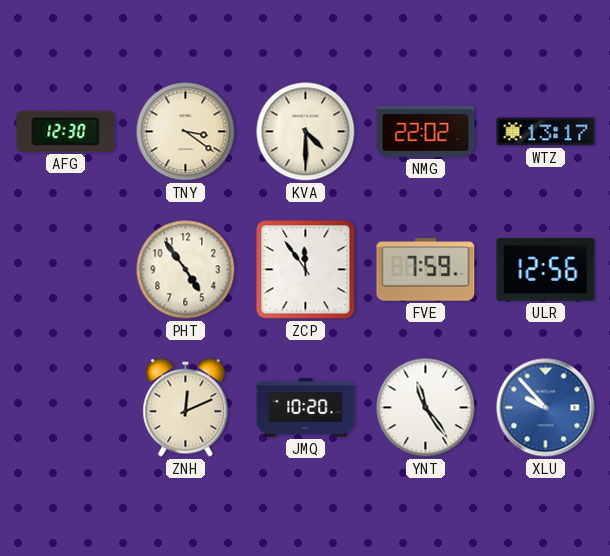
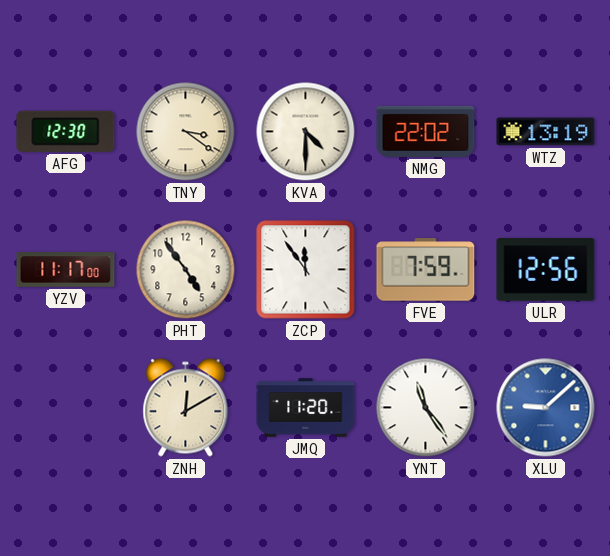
WTZ: 13:17 -> 13:19
YZV: none -> 11:17
ZNH: 12:11 -> 12:10
JMQ: 10:20 -> 11:20
XLU: 9:53 -> 9:08
